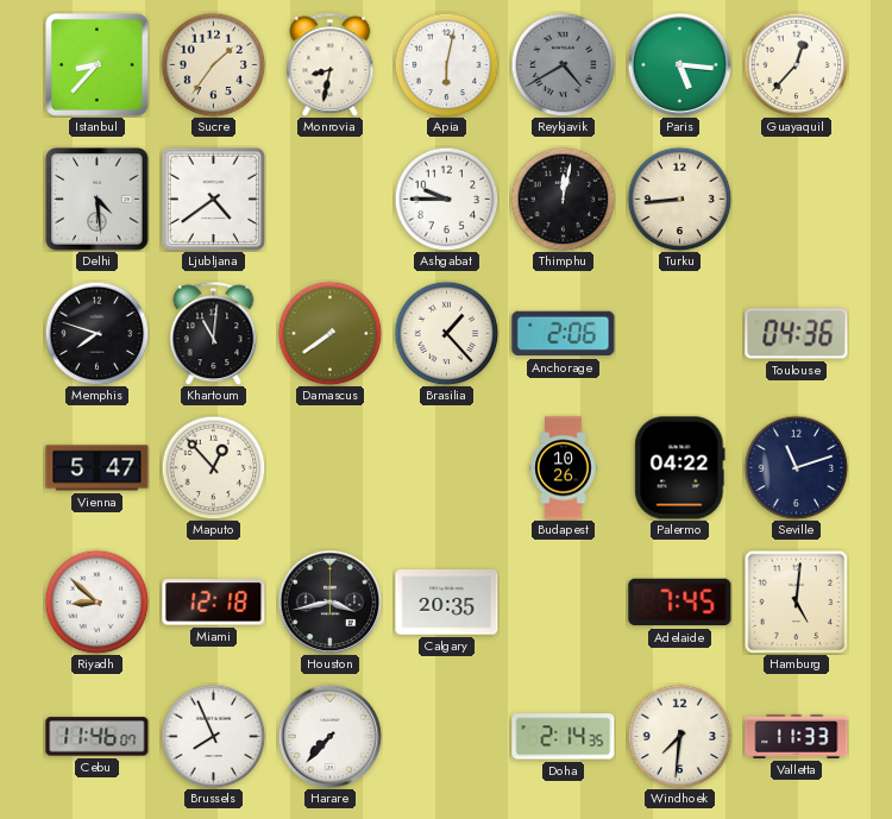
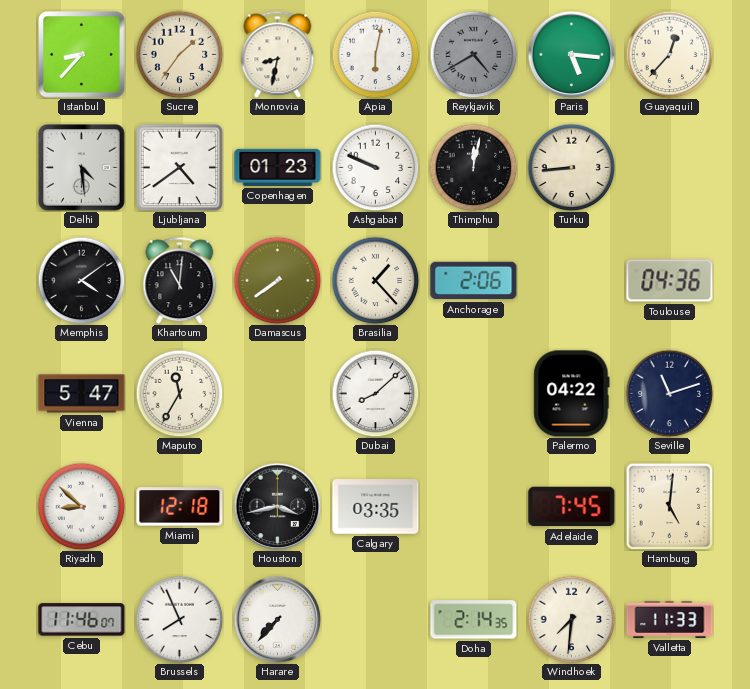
Copenhagen: none -> 01:23
Ashgabat: 9:45 -> 9:49
Memphis: 7:48 -> 4:09
Maputo: 12:53 -> 11:35
Dubai: none -> 8:08
Budapest: 10:26 -> none
Calgary: 20:35 -> 03:35
